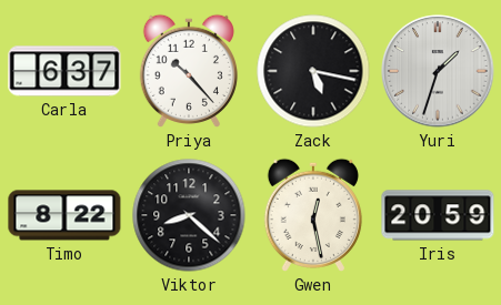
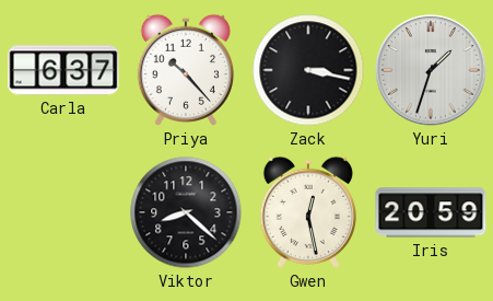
Zack: 5:17 -> 3:17
Timo: 8:22 -> none
